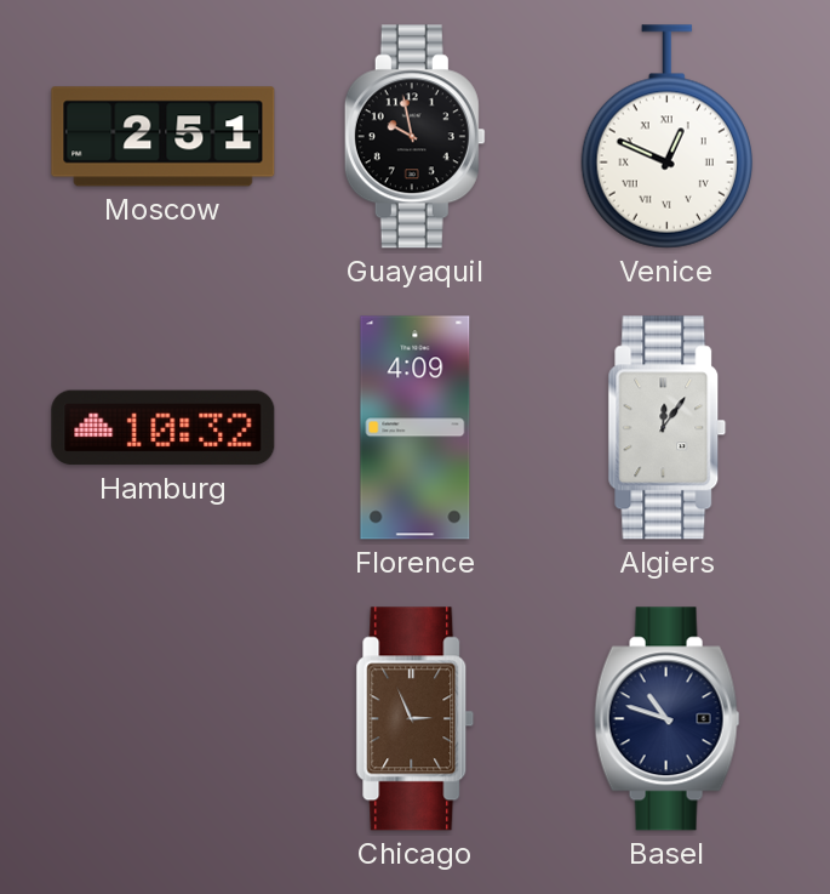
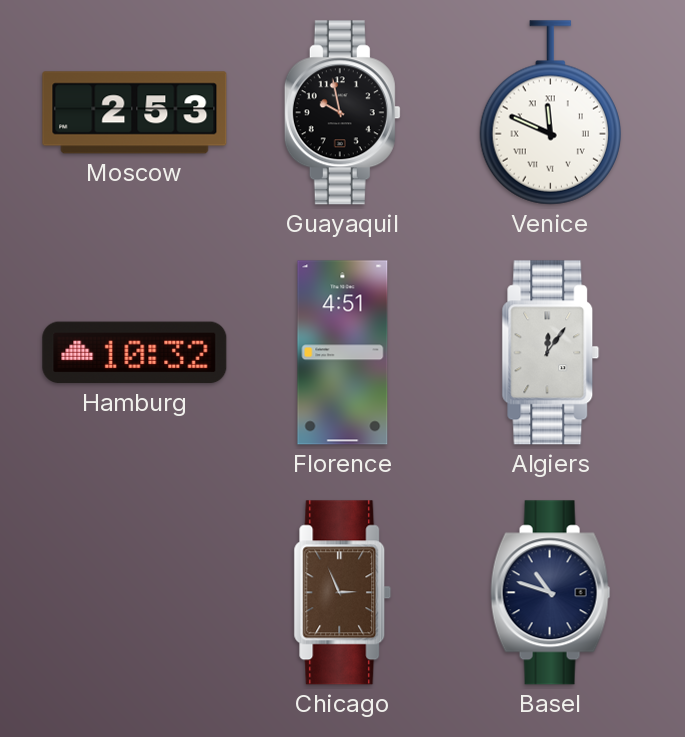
Moscow: 2:51 -> 2:53
Venice: 12:49 -> 11:49
Florence: 4:09 -> 4:51
